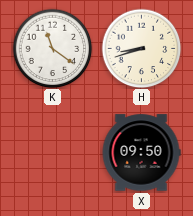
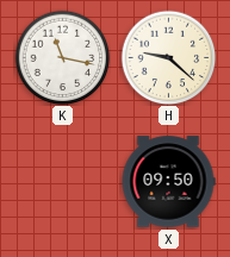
K: 11:21 -> 11:17
H: 8:42 -> 9:22
